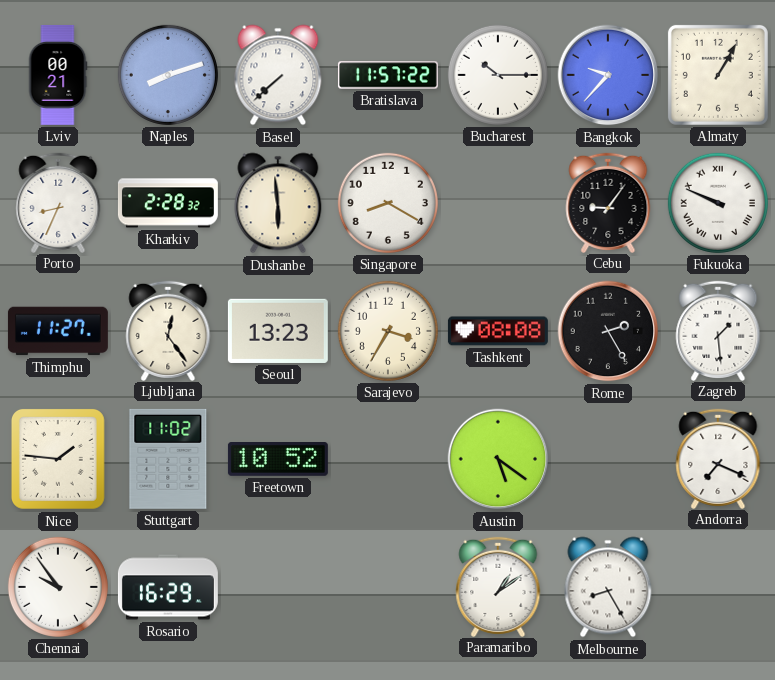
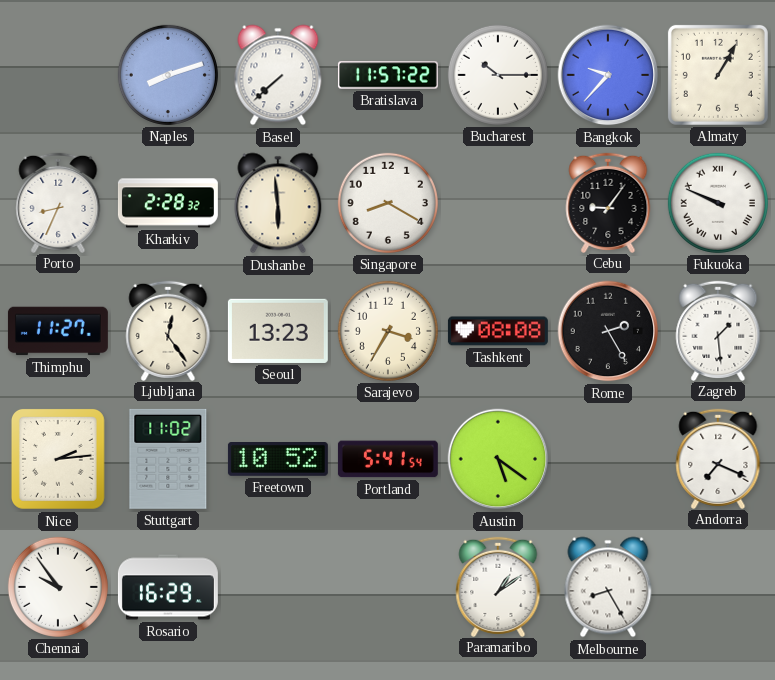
Lviv: 00:21 -> none
Nice: 1:46 -> 2:14
Portland: none -> 5:41
